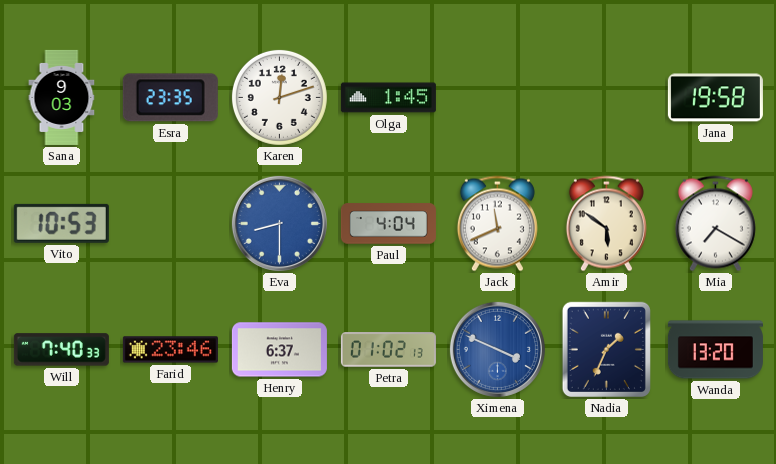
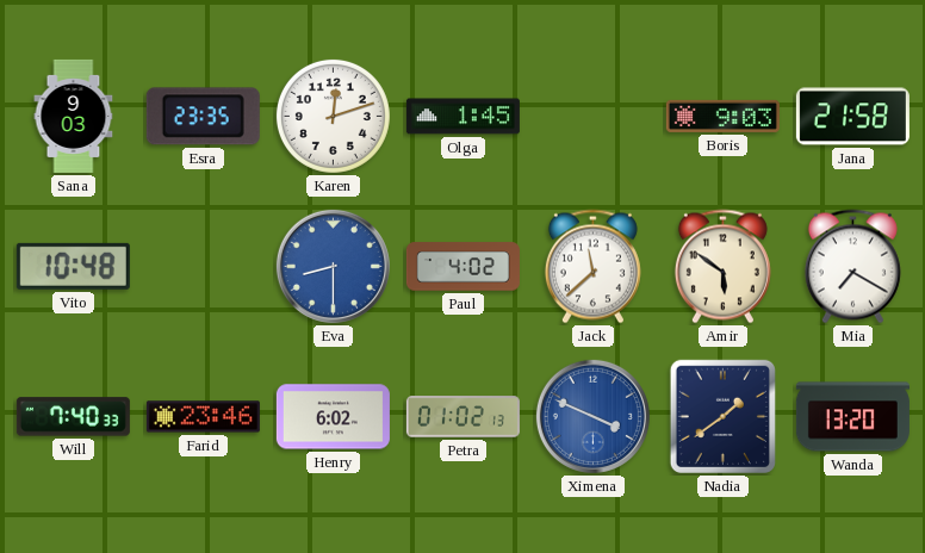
Boris: none -> 9:03
Jana: 19:58 -> 21:58
Vito: 10:53 -> 10:48
Paul: 4:04 -> 4:02
Jack: 11:41 -> 11:38
Henry: 6:37 -> 6:02
Nadia: 1:34 -> 1:39
